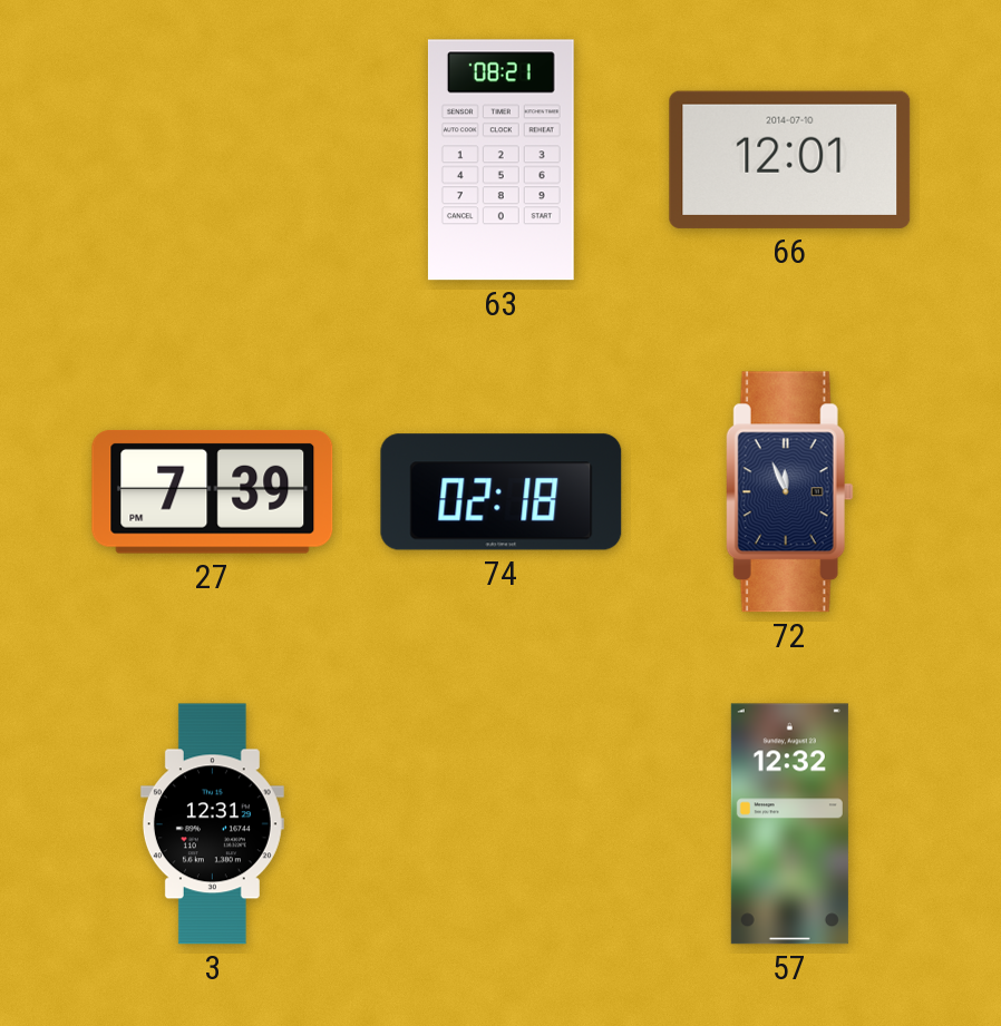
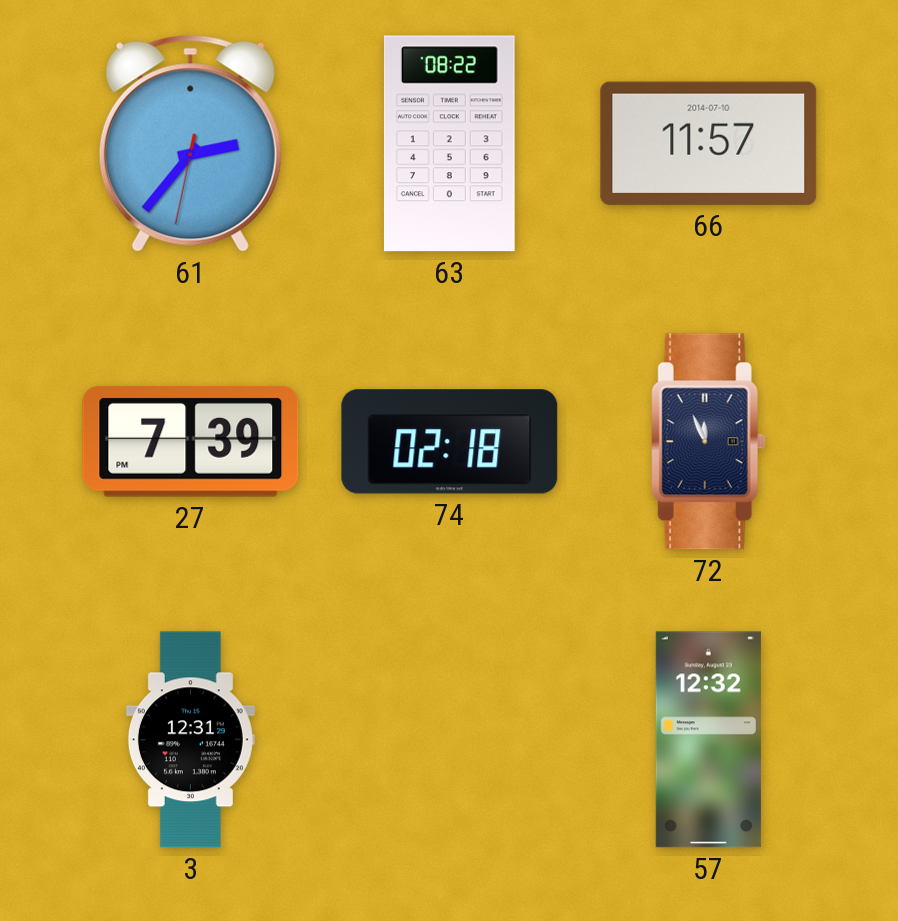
61: none -> 2:36
63: 08:21 -> 08:22
66: 12:01 -> 11:57
